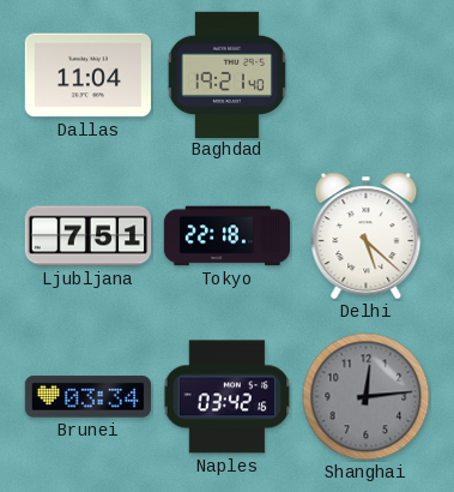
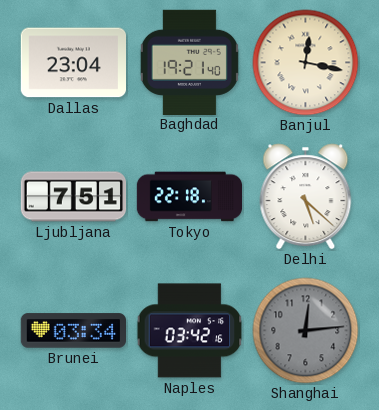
Dallas: 11:04 -> 23:04
Banjul: none -> 12:17
